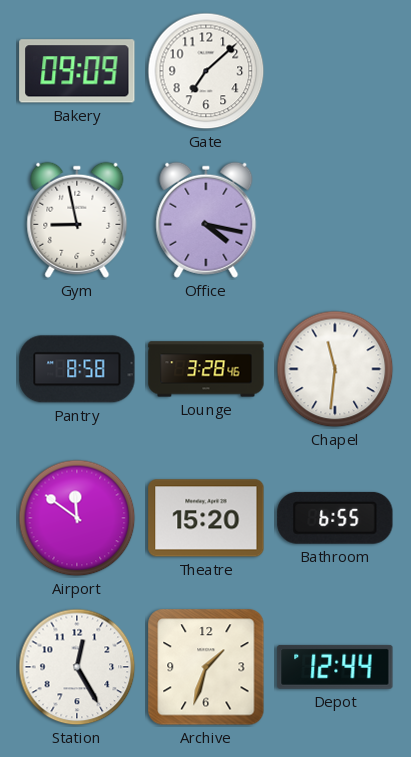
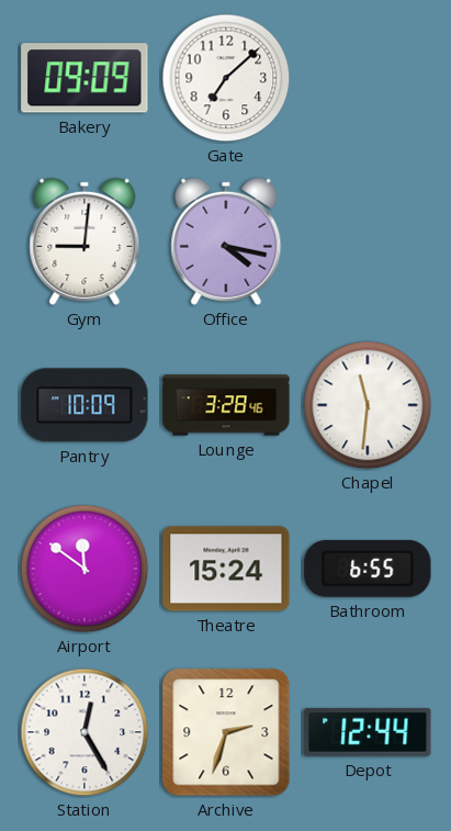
Gym: 8:58 -> 9:01
Pantry: 8:58 -> 10:09
Theatre: 15:20 -> 15:24
Archive: 1:33 -> 2:33
